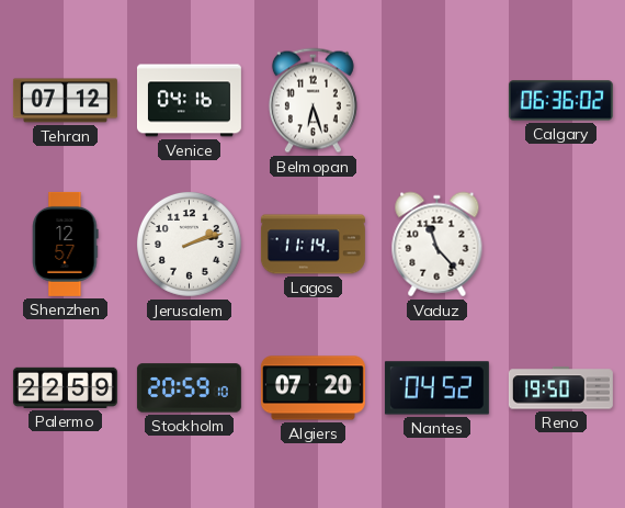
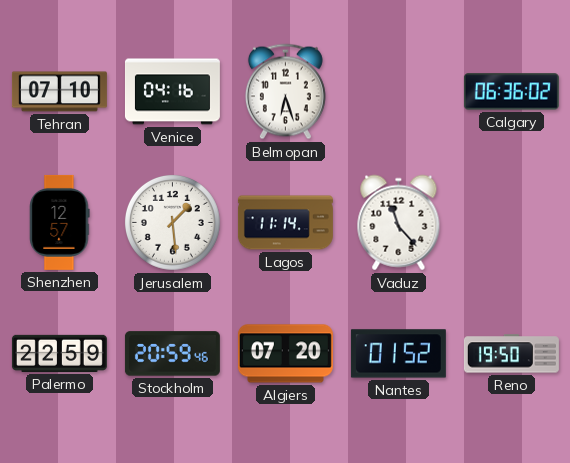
Tehran: 07:12 -> 07:10
Jerusalem: 2:12 -> 1:29
Stockholm: 20:59:10 -> 20:59:46
Nantes: 04:52 -> 01:52
